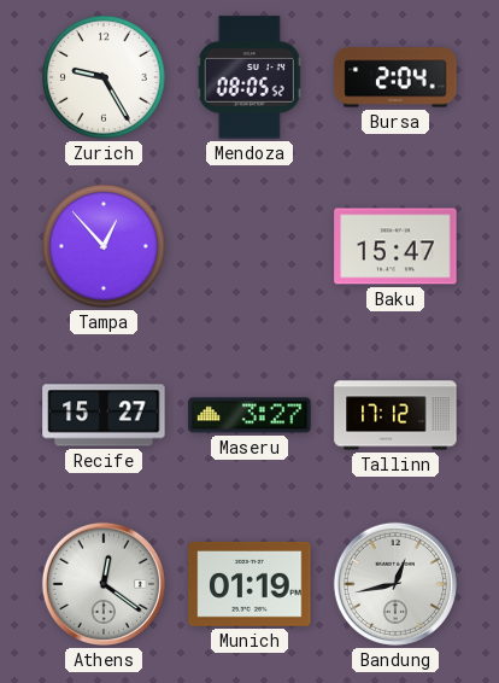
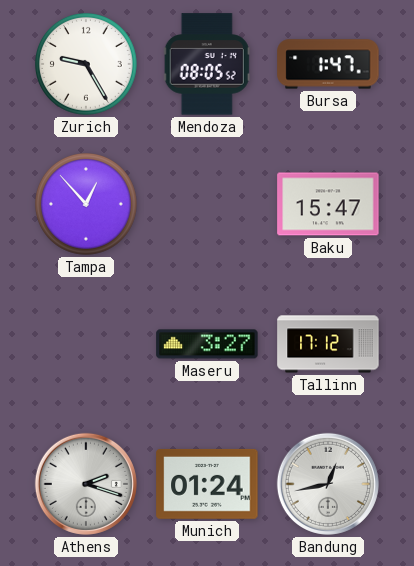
Bursa: 2:04 -> 1:47
Recife: 15:27 -> none
Athens: 12:21 -> 2:18
Munich: 01:19 -> 01:24
